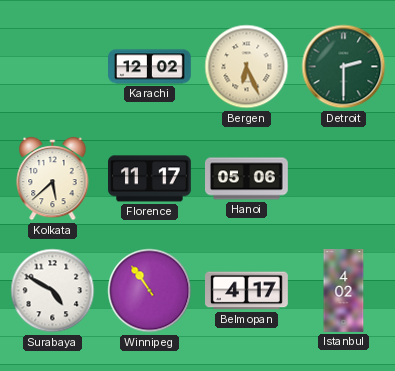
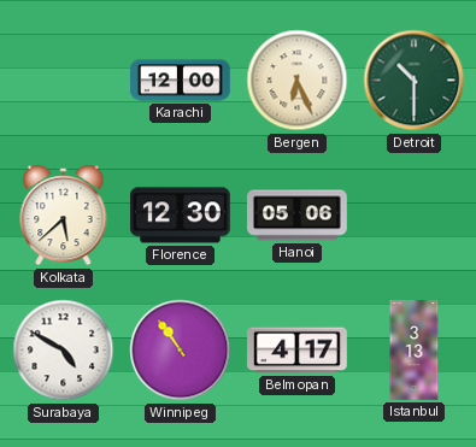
Karachi: 12:02 -> 12:00
Detroit: 2:30 -> 10:30
Florence: 11:17 -> 12:30
Istanbul: 4:02 -> 3:13
